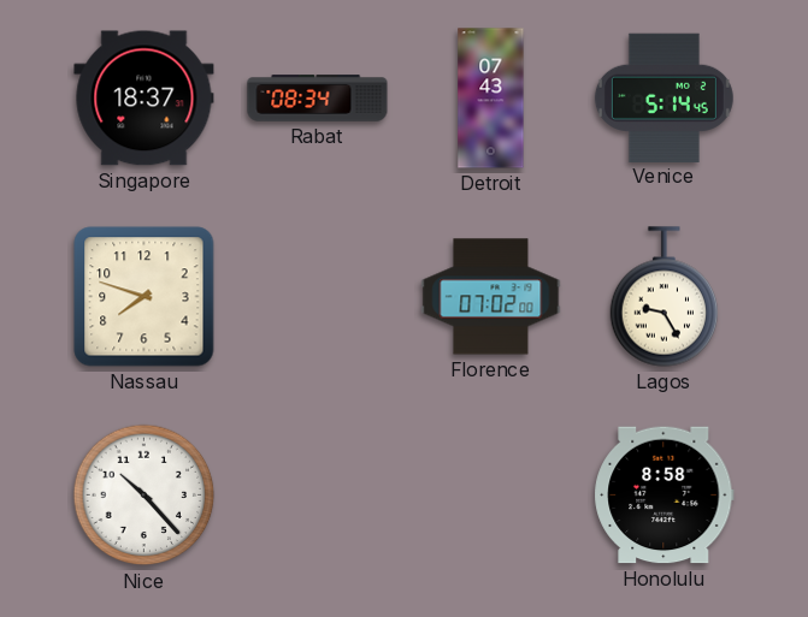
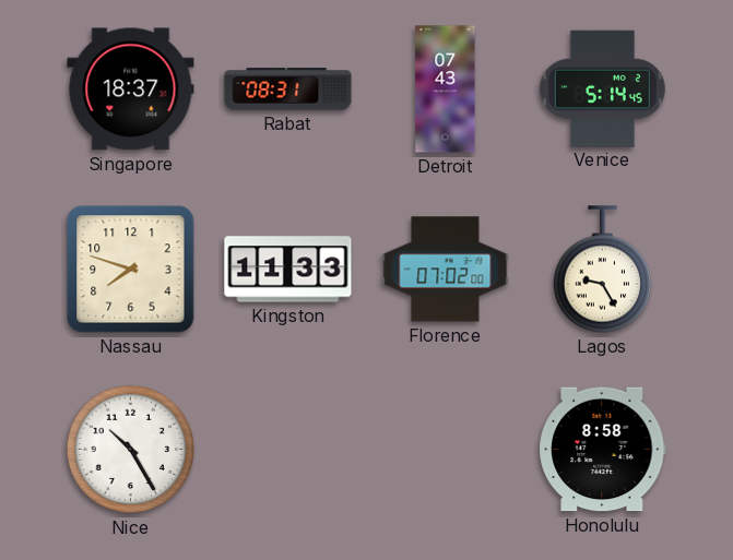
Rabat: 08:34 -> 08:31
Kingston: none -> 11:33
Nice: 10:23 -> 10:25
